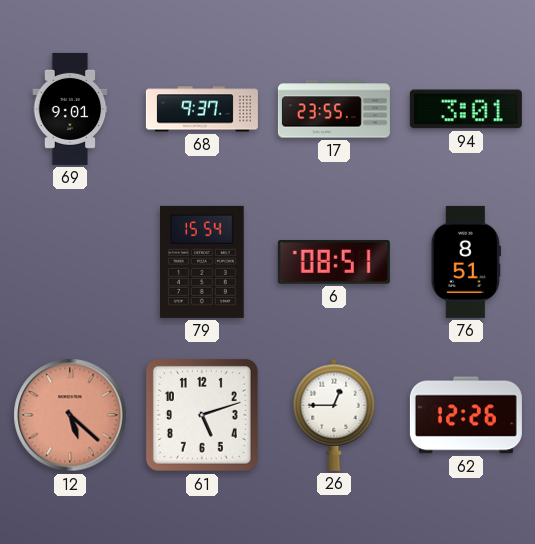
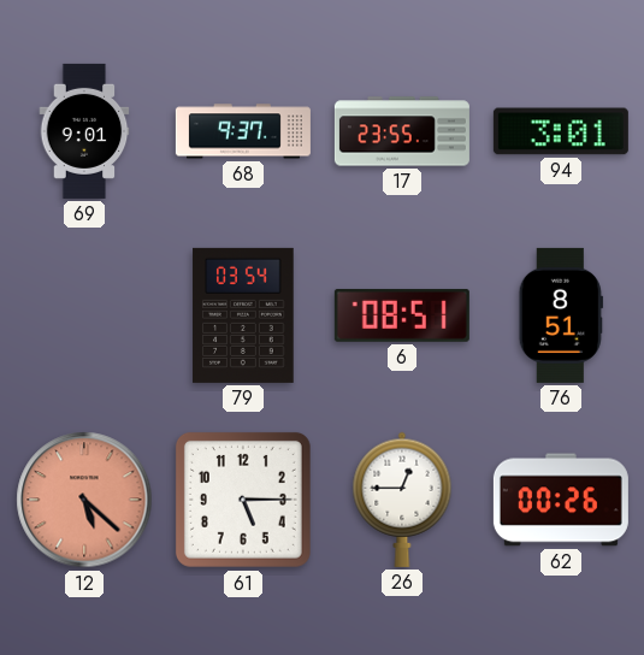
79: 15:54 -> 03:54
61: 5:12 -> 5:15
62: 12:26 -> 00:26
